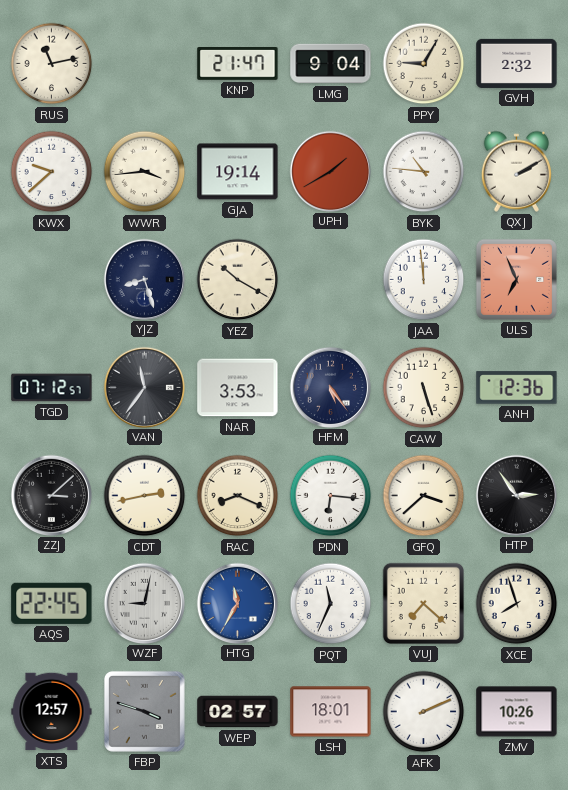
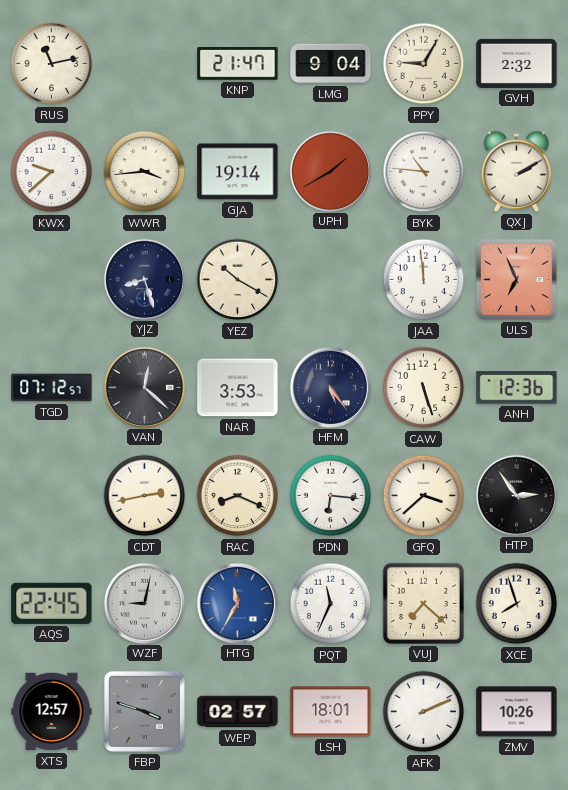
VAN: 11:36 -> 12:22
ZZJ: 3:08 -> none
